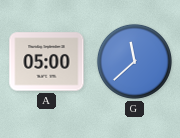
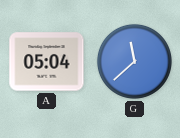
A: 05:00 -> 05:04
